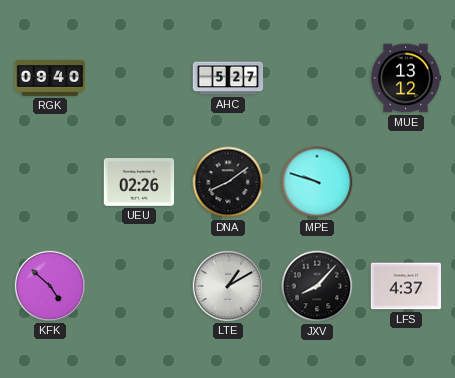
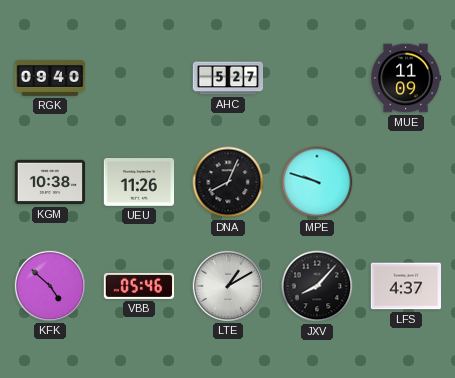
MUE: 13:12 -> 11:09
KGM: none -> 10:38
UEU: 02:26 -> 11:26
DNA: 8:09 -> 8:04
VBB: none -> 05:46
